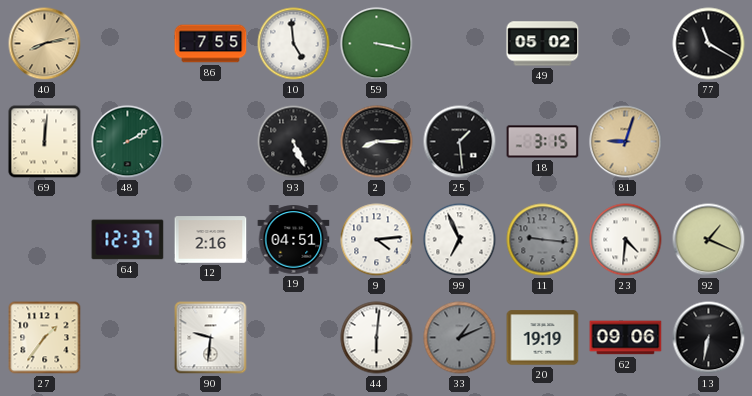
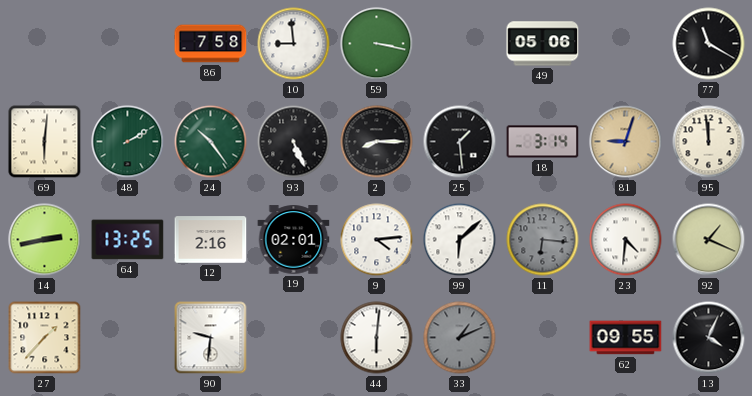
40: 8:13 -> none
86: 7:55 -> 7:58
10: 4:59 -> 8:59
49: 05:02 -> 05:06
69: 12:01 -> 6:01
24: none -> 10:24
18: 3:15 -> 3:14
95: none -> 11:59
14: none -> 2:43
64: 12:37 -> 13:25
19: 04:51 -> 02:01
99: 6:56 -> 6:08
11: 9:16 -> 6:16
27: 1:36 -> 1:37
20: 19:19 -> none
62: 09:06 -> 09:55
13: 6:32 -> 4:04
